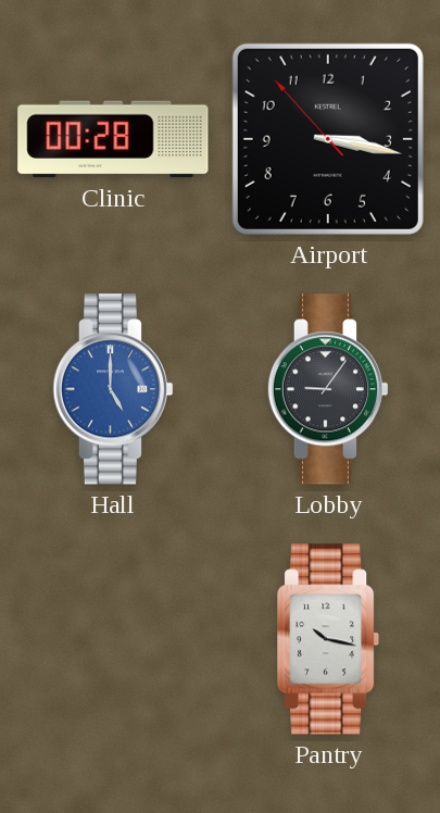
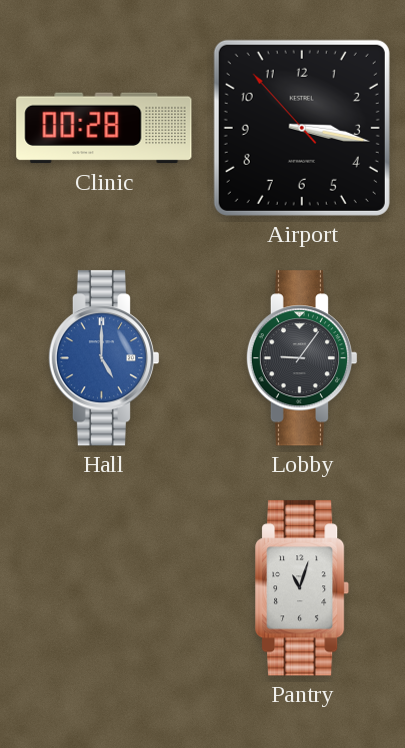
Pantry: 10:17 -> 11:03
